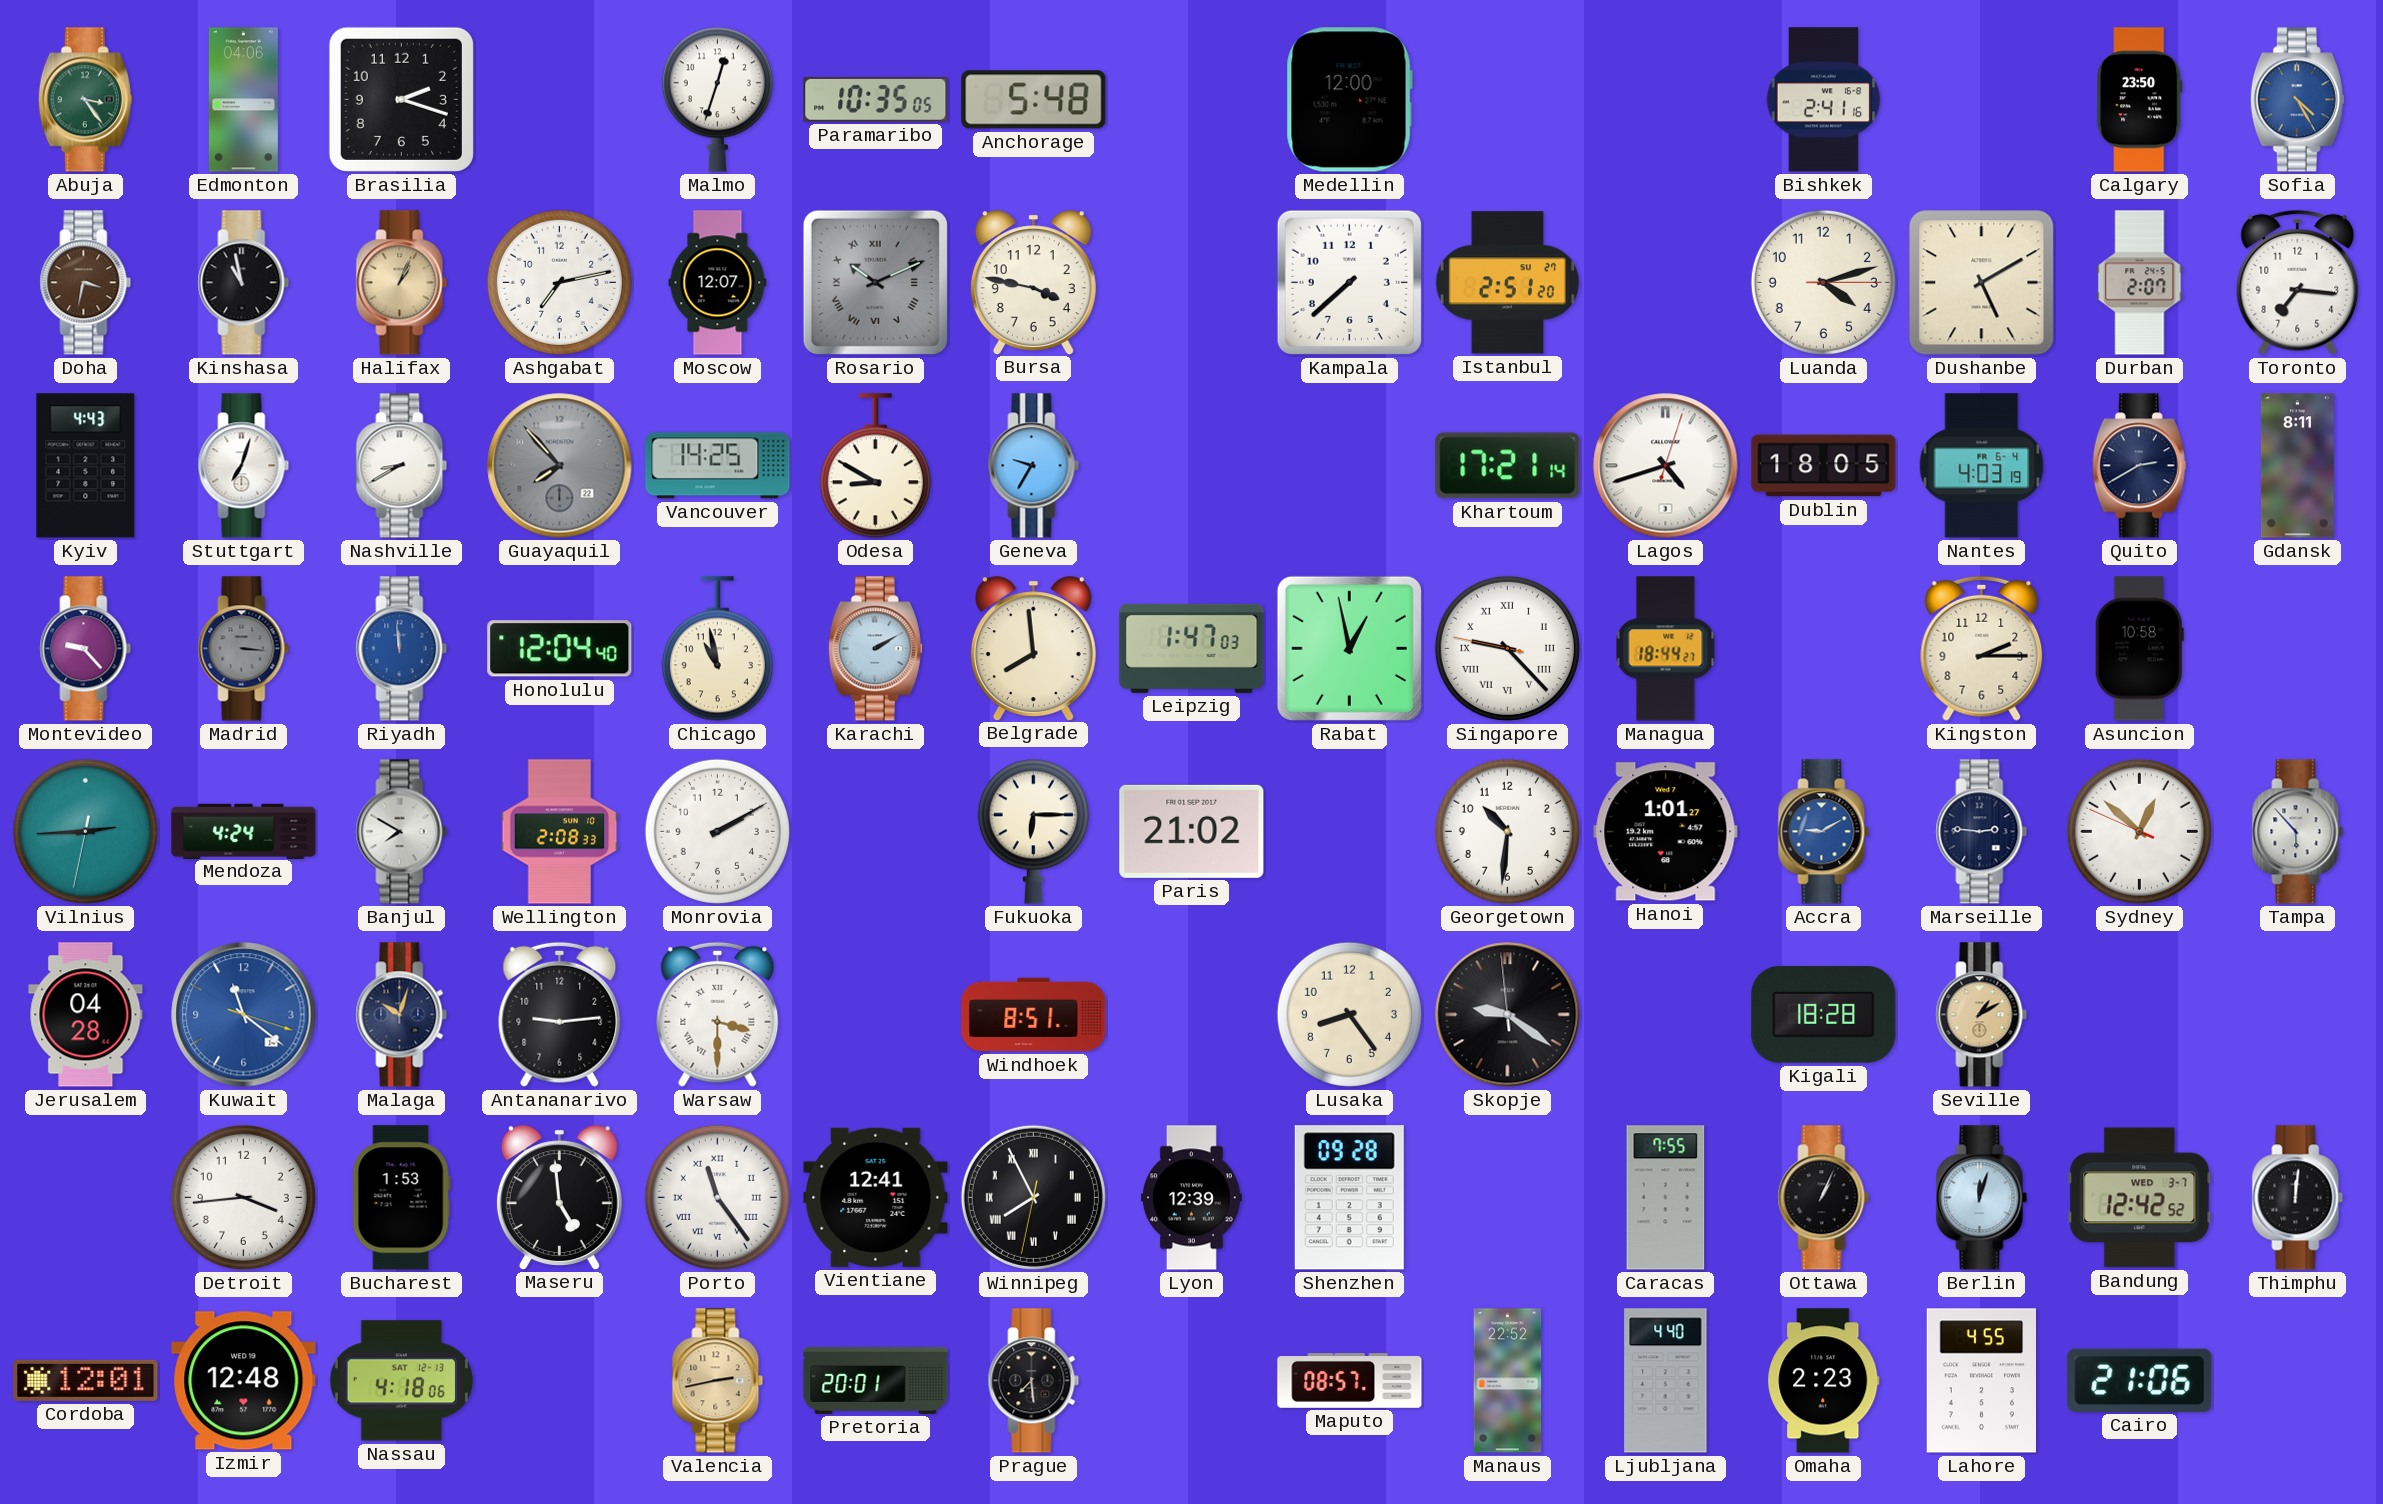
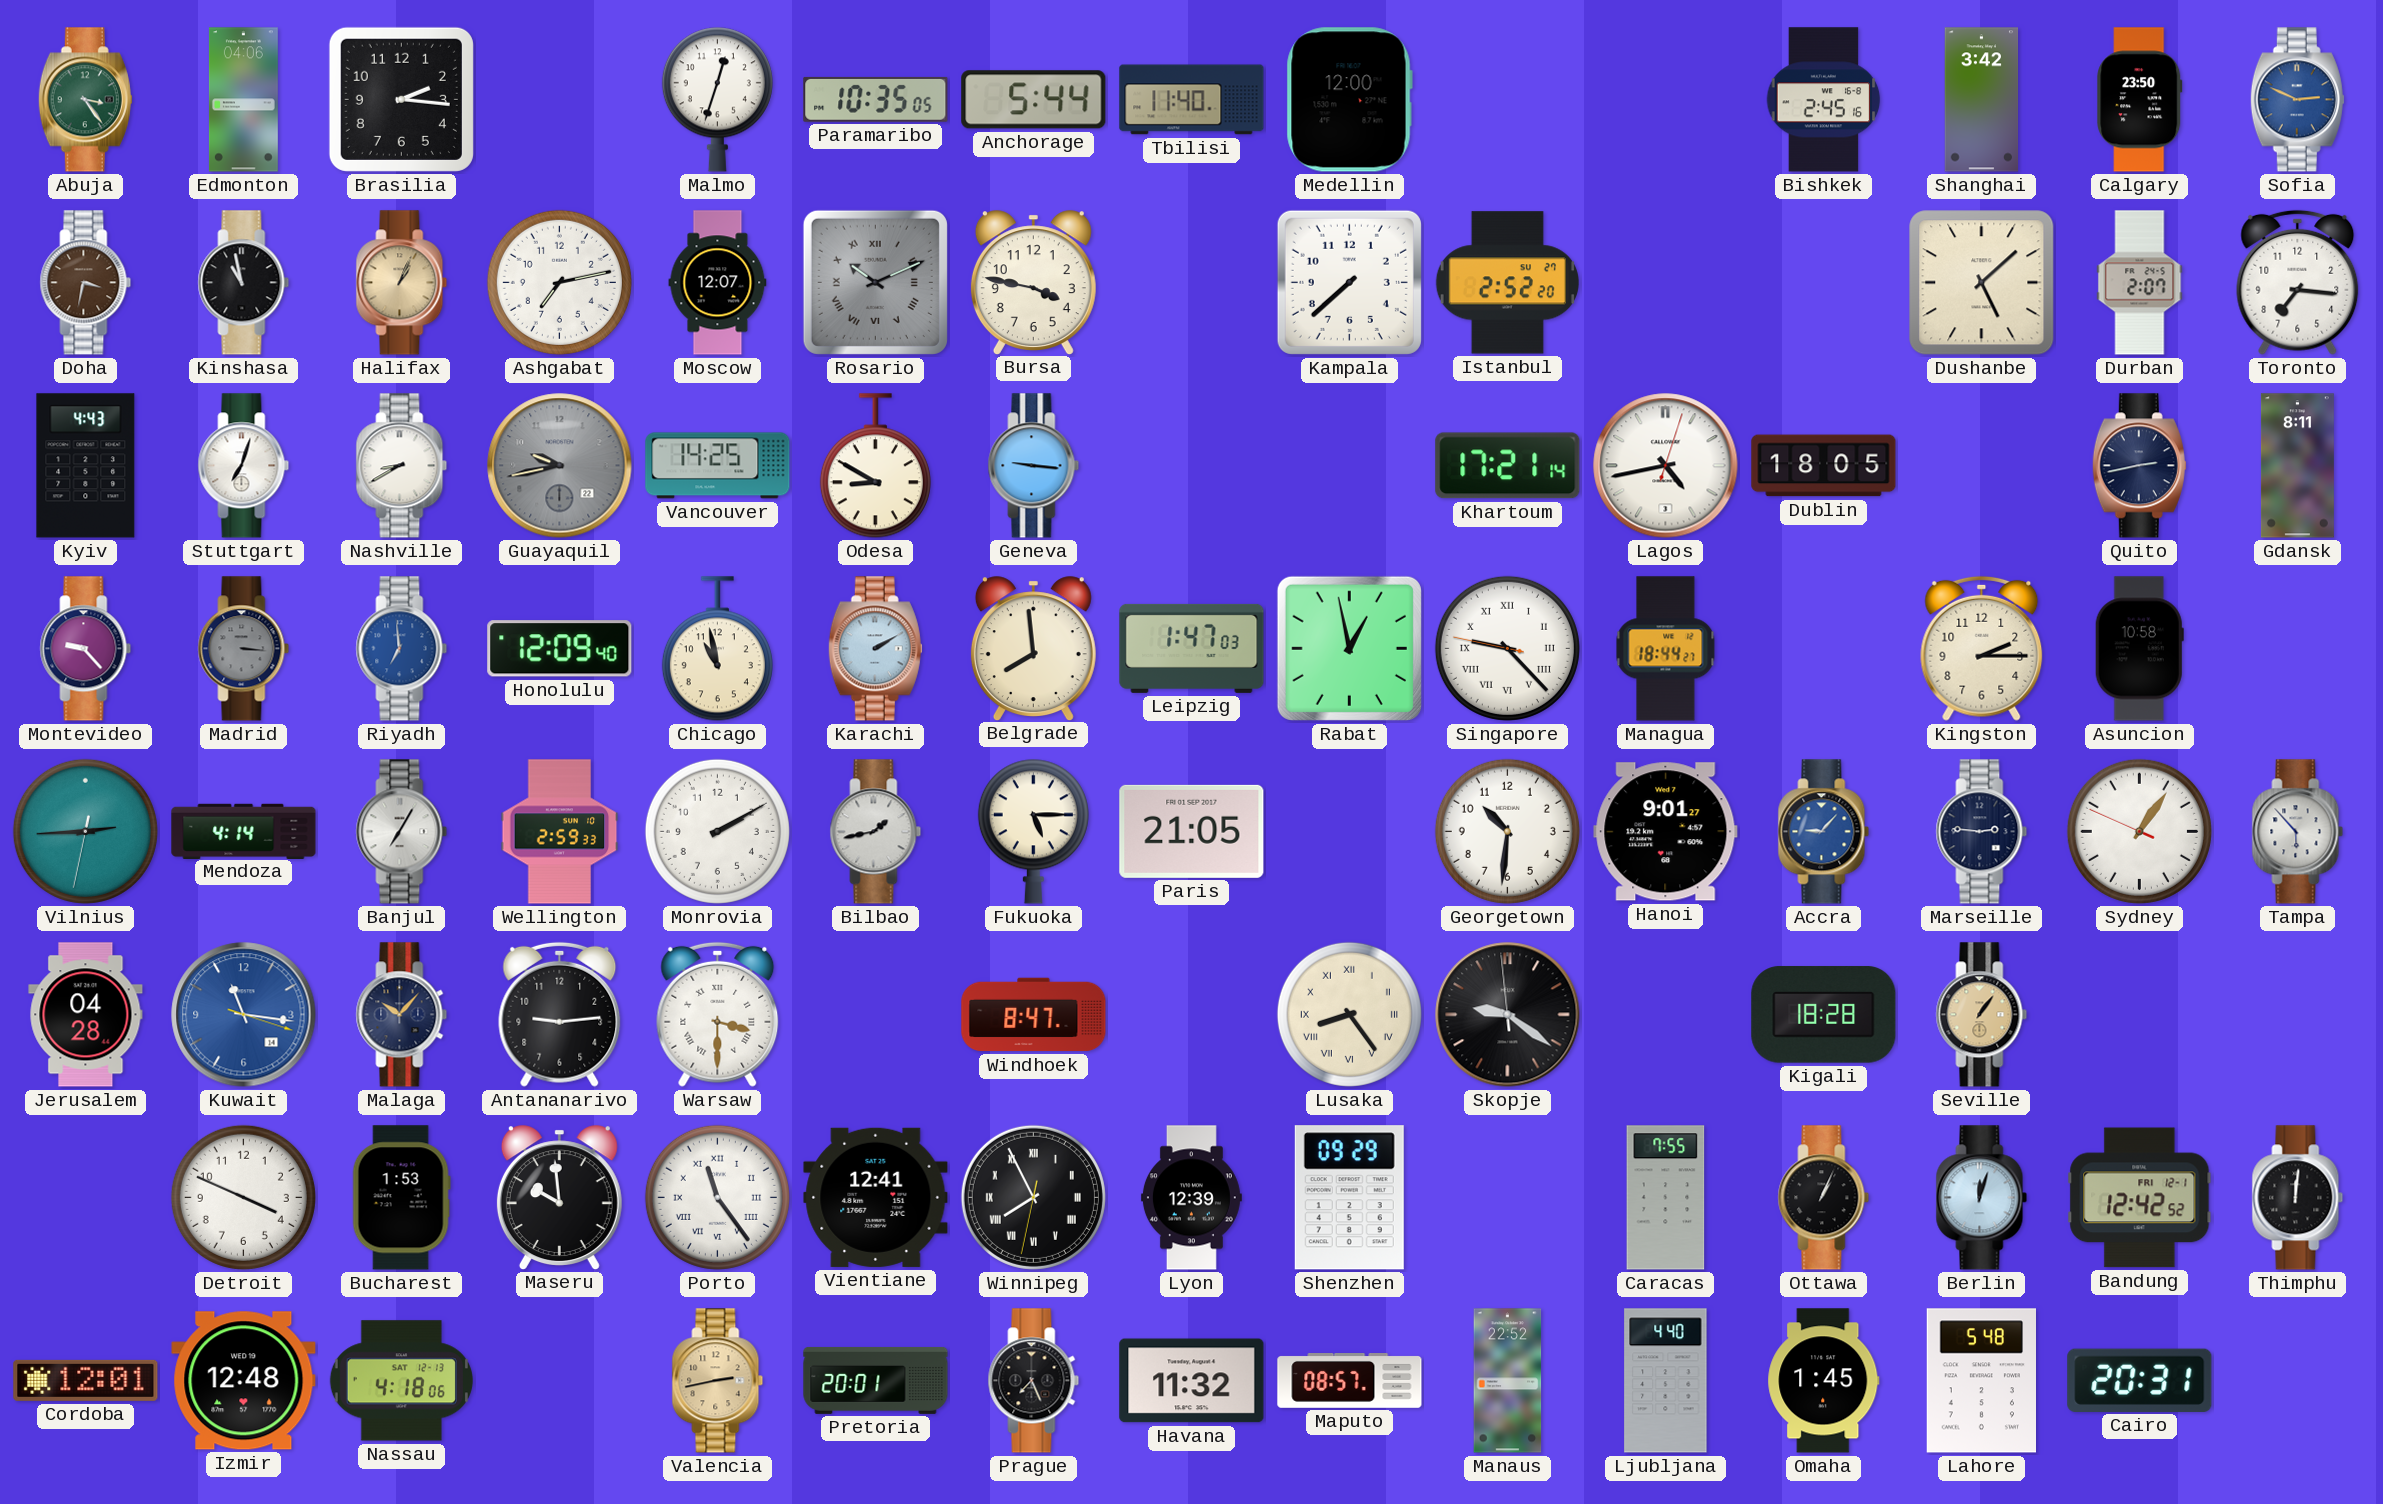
Brasilia: 2:18 -> 2:16
Anchorage: 5:48 -> 5:44
Tbilisi: none -> 11:40
Bishkek: 2:41 -> 2:45
Shanghai: none -> 3:42
Sofia: 4:25 -> 2:49
Istanbul: 2:51 -> 2:52
Luanda: 4:12 -> none
Dushanbe: 5:10 -> 5:08
Guayaquil: 7:53 -> 9:43
Geneva: 9:35 -> 9:16
Lagos: 4:42 -> 4:43
Nantes: 4:03 -> none
Quito: 2:40 -> 2:43
Riyadh: 11:59 -> 6:59
Honolulu: 12:04 -> 12:09
Mendoza: 4:24 -> 4:14
Banjul: 7:50 -> 7:05
Wellington: 2:08 -> 2:59
Bilbao: none -> 1:43
Fukuoka: 6:15 -> 5:15
Paris: 21:02 -> 21:05
Hanoi: 1:01 -> 9:01
Accra: 9:10 -> 9:07
Sydney: 12:51 -> 1:05
Kuwait: 11:21 -> 11:16
Malaga: 10:03 -> 10:07
Windhoek: 8:51 -> 8:47
Lusaka numerals: Arabic -> Roman
Seville: 1:10 -> 1:06
Detroit: 3:44 -> 3:49
Maseru: 4:59 -> 9:59
Shenzhen: 09:28 -> 09:29
Bandung date: WED 3-7 -> FRI 12-1
Prague: 7:29 -> 7:26
Havana: none -> 11:32
Omaha: 2:23 -> 1:45
Lahore: 4:55 -> 5:48
Cairo: 21:06 -> 20:31
